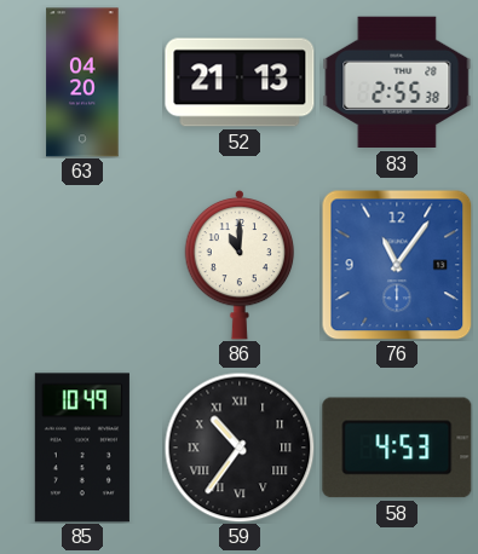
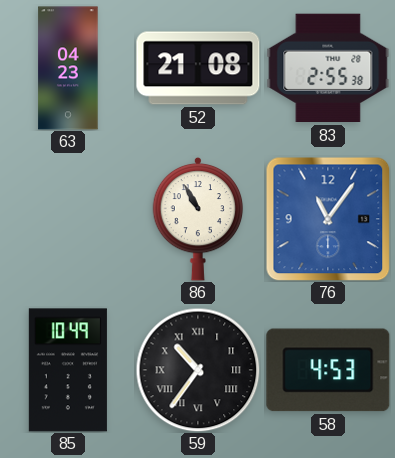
63: 04:20 -> 04:23
52: 21:13 -> 21:08
86: 11:00 -> 10:55
